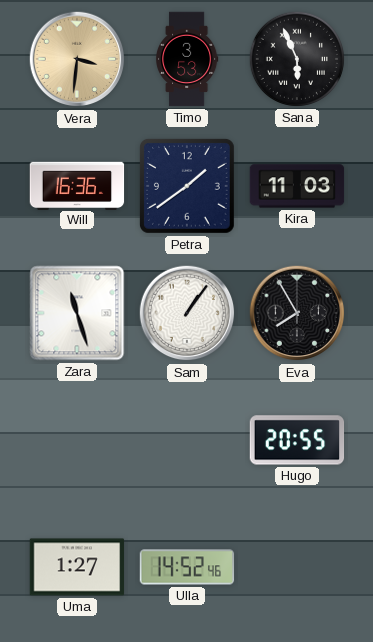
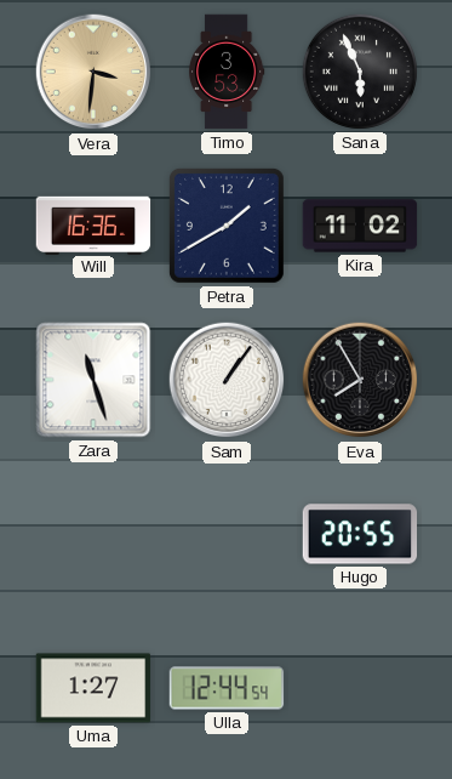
Petra: 1:39 -> 1:40
Kira: 11:03 -> 11:02
Ulla: 14:52 -> 12:44
